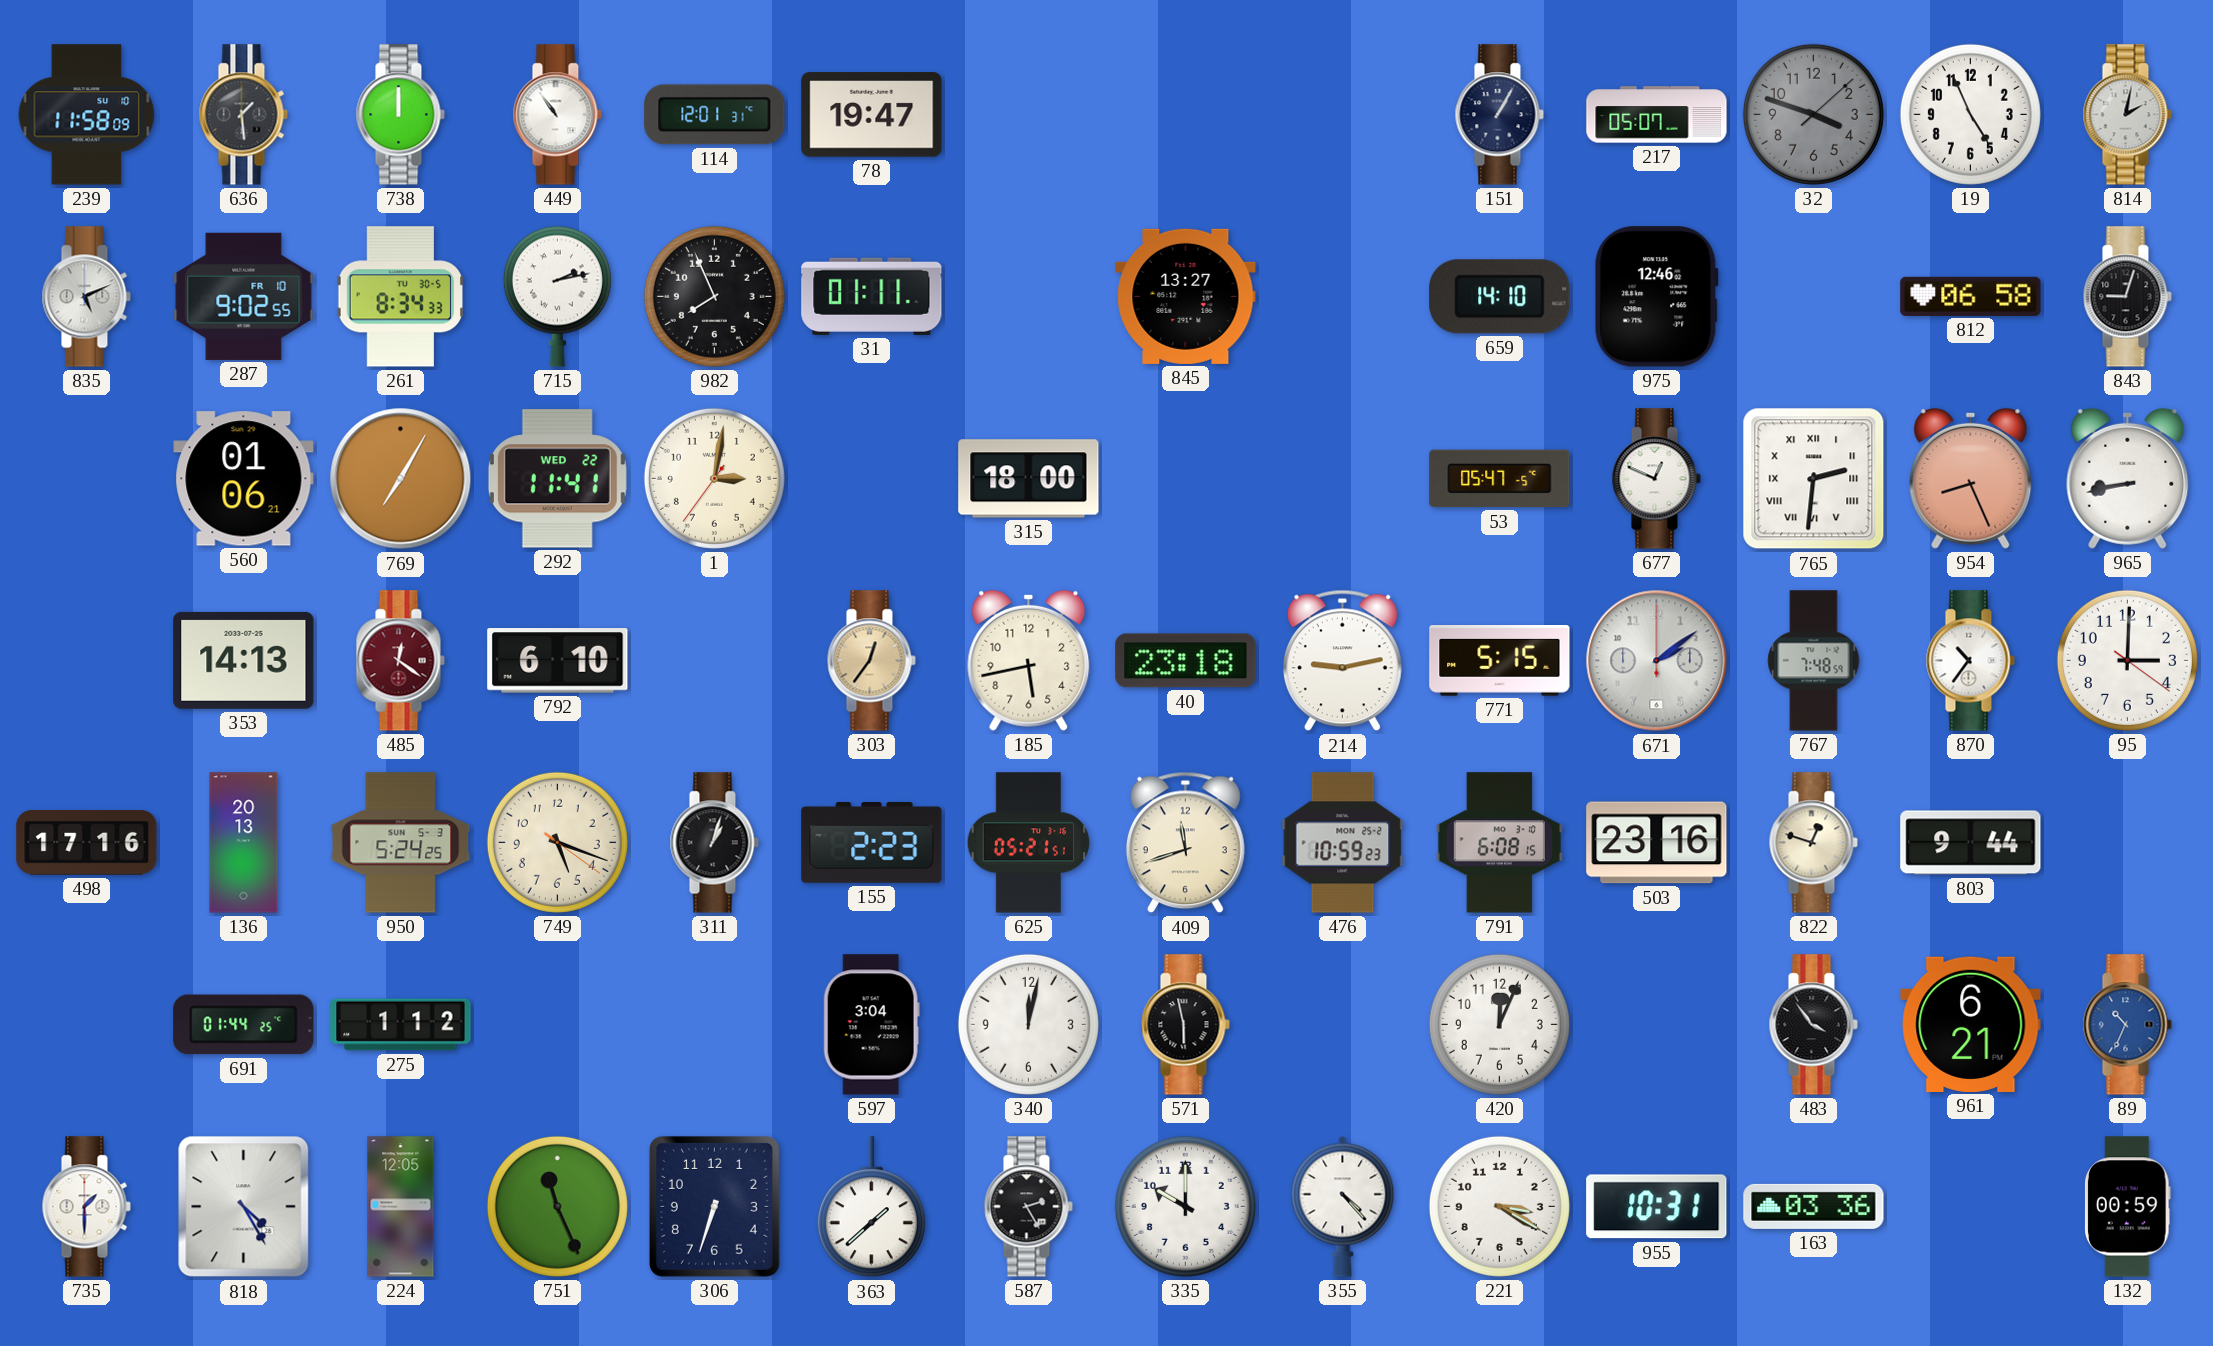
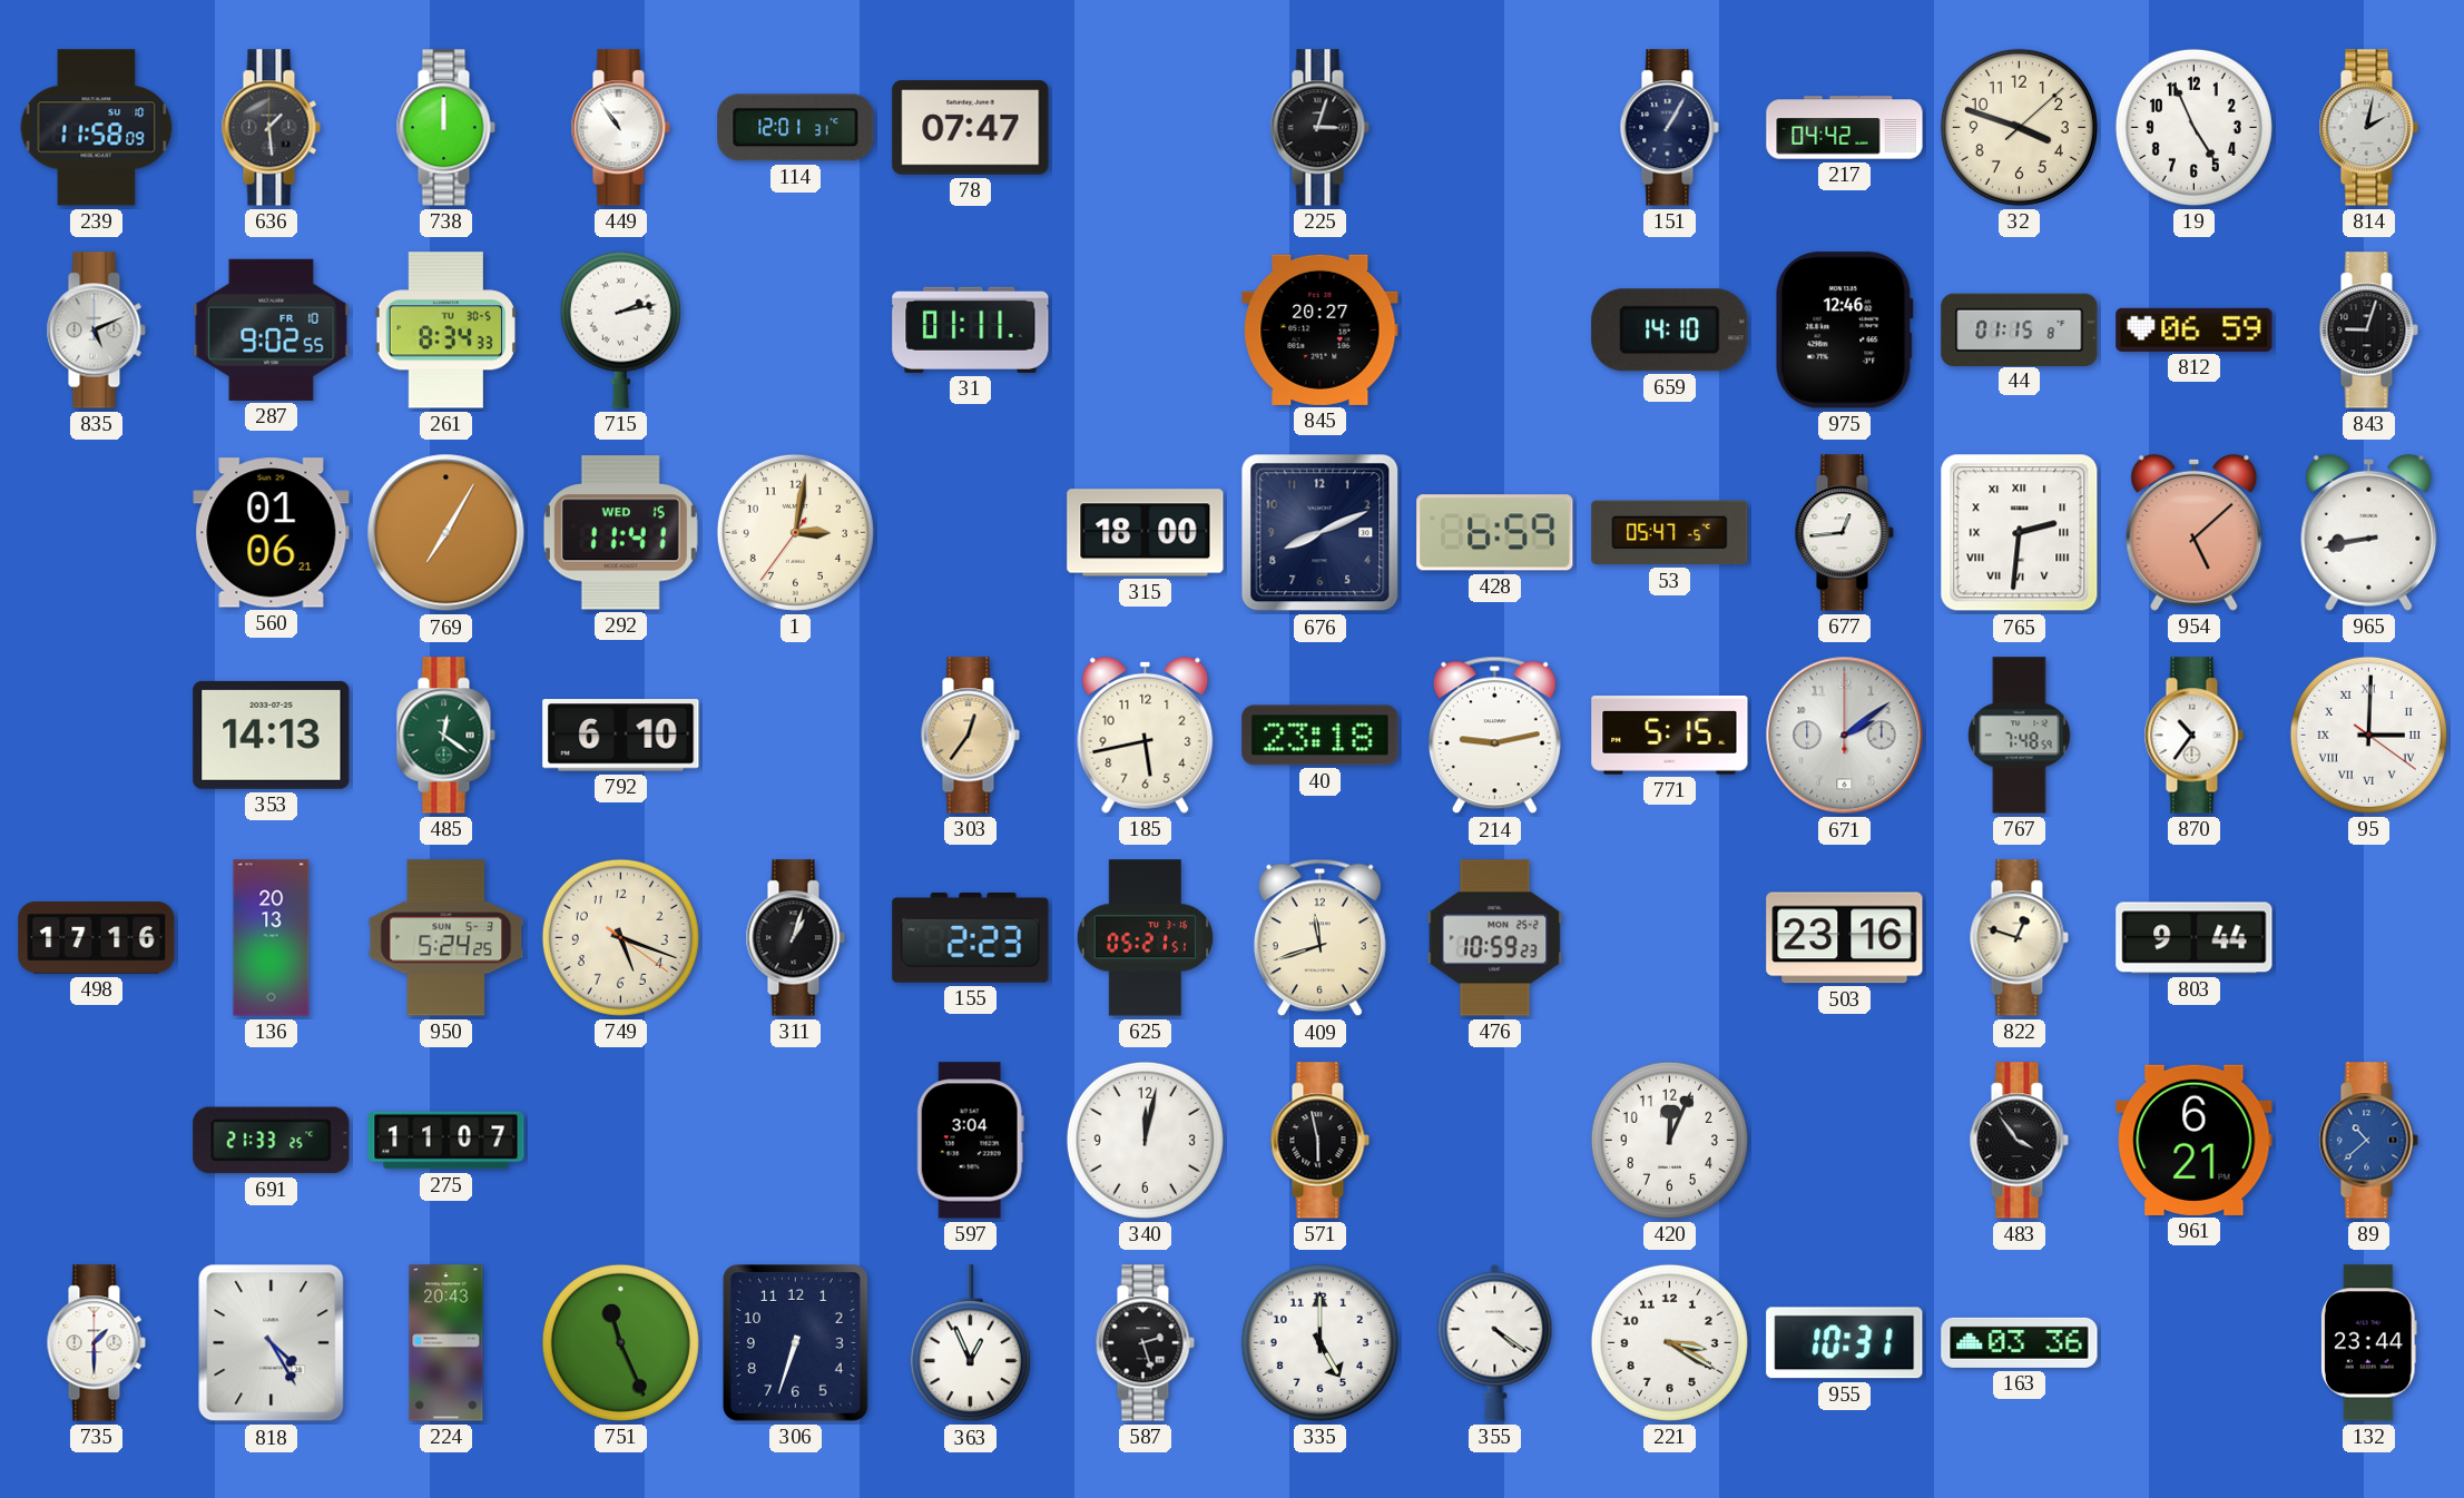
78: 19:47 -> 07:47
225: none -> 3:03
217: 05:07 -> 04:42
32 dial: grey -> cream
982: 7:56 -> none
845: 13:27 -> 20:27
44: none -> 01:15
812: 06:58 -> 06:59
292 date: WED 22 -> WED 15
676: none -> 8:11
428: none -> 6:59
677: 12:49 -> 12:44
954: 8:26 -> 5:08
485 dial: burgundy -> green
95 numerals: Arabic -> Roman
791: 6:08 -> none
691: 01:44 -> 21:33
275: 1:12 -> 11:07
89: 10:34 -> 10:38
224: 12:05 -> 20:43
363: 1:38 -> 12:56
587: 2:25 -> 2:27
335: 10:00 -> 5:00
355: 4:23 -> 4:21
132: 00:59 -> 23:44
